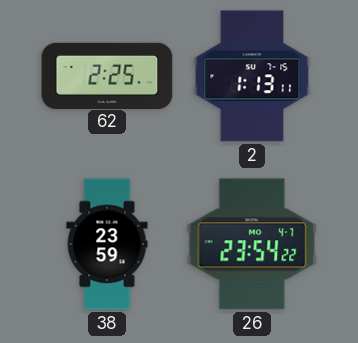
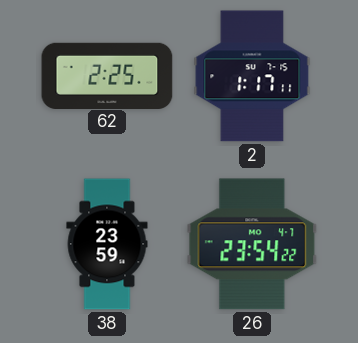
2: 1:13 -> 1:17
